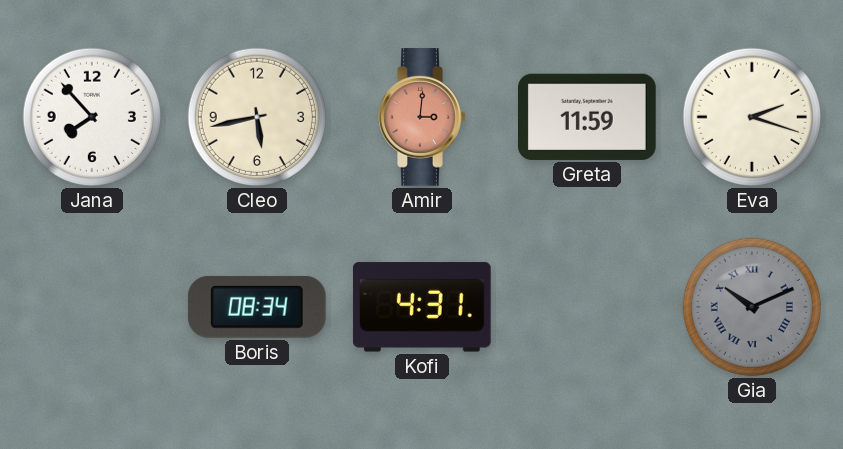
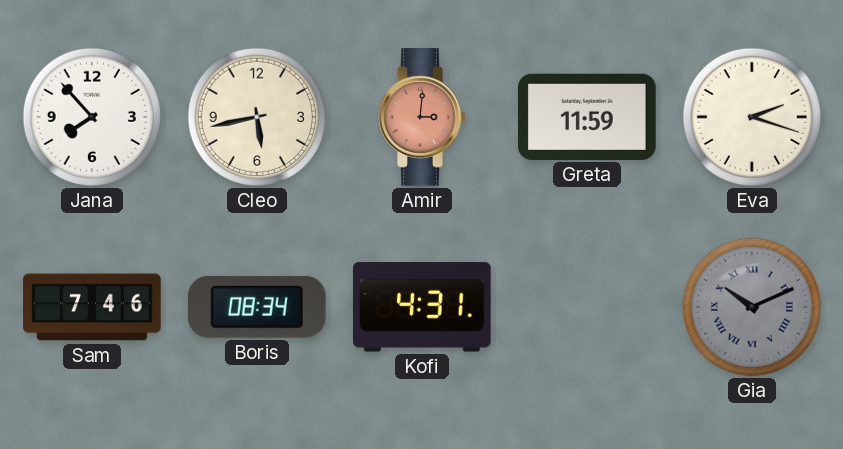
Sam: none -> 7:46
